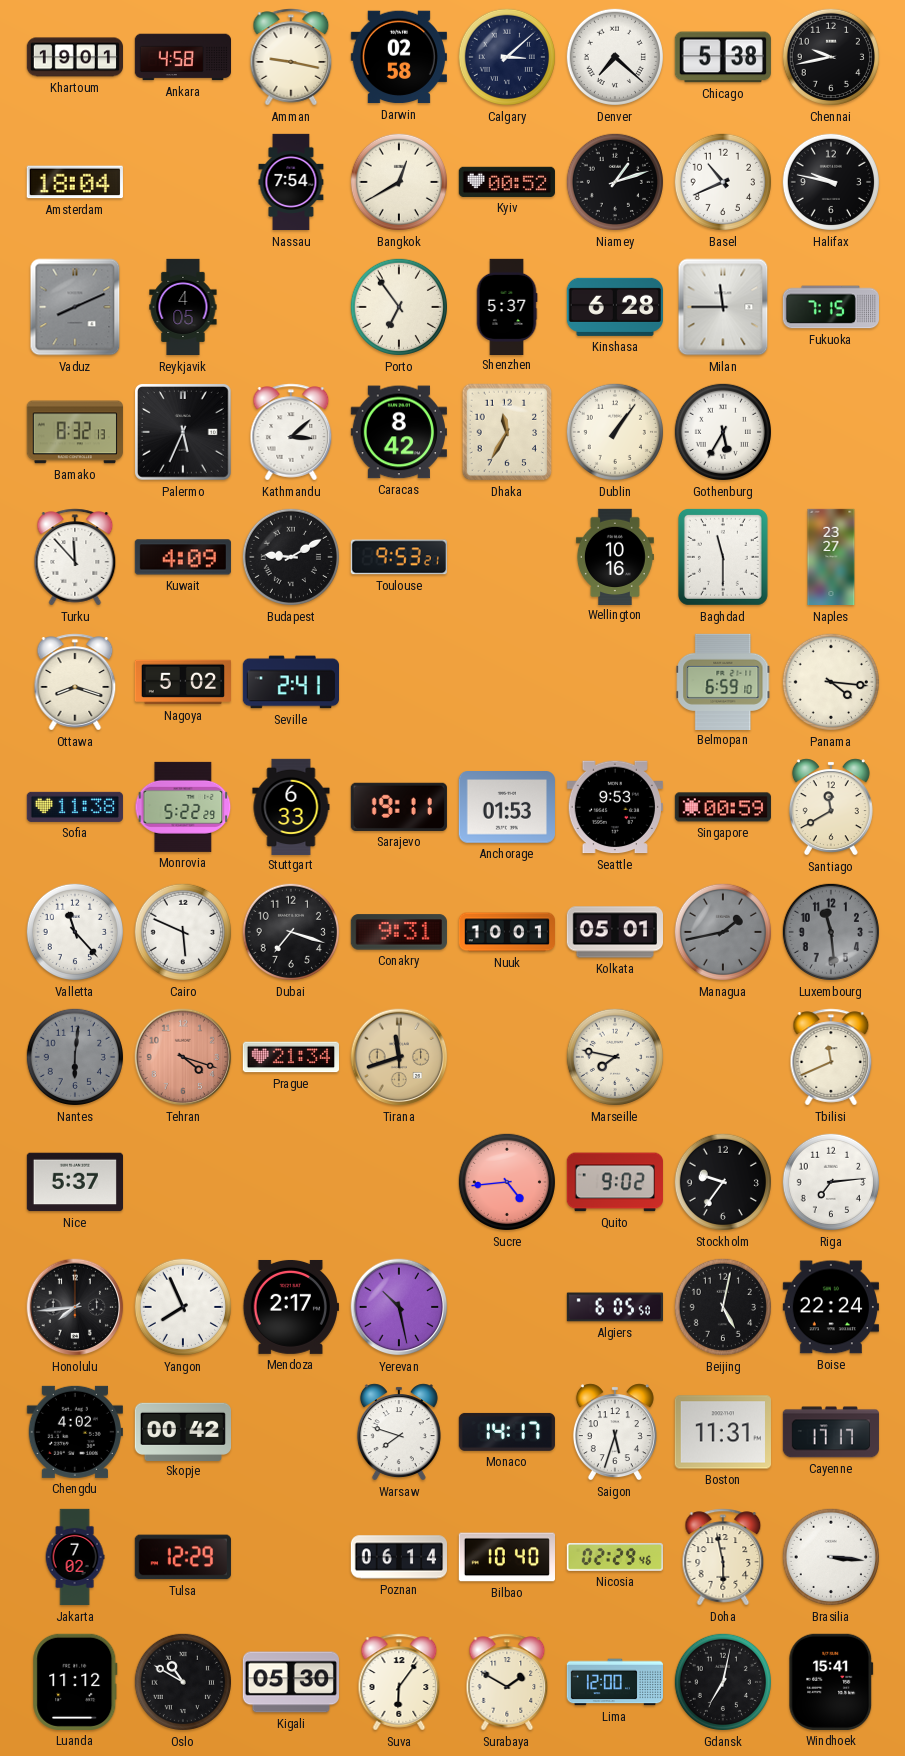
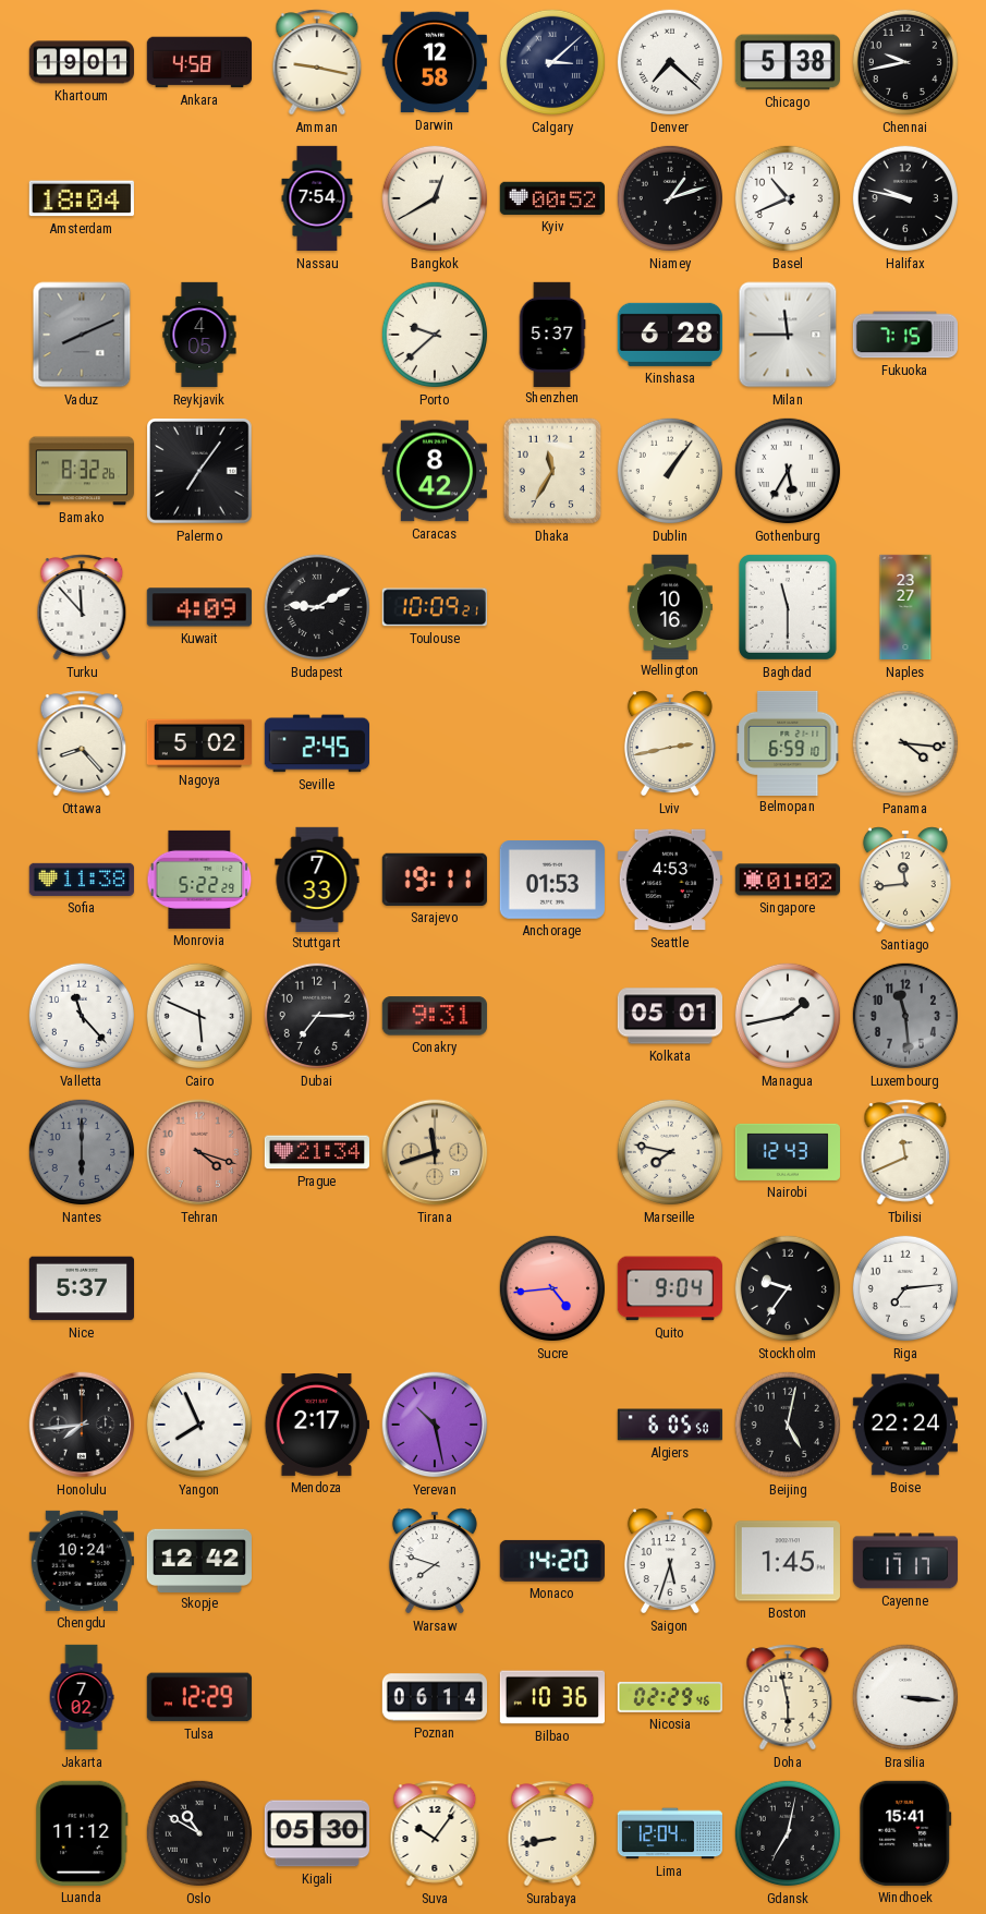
Darwin: 02:58 -> 12:58
Porto: 6:54 -> 9:38
Bamako: 8:32:13 -> 8:32:26
Palermo: 5:34 -> 7:06
Kathmandu: 3:08 -> none
Toulouse: 9:53 -> 10:09
Ottawa: 8:18 -> 8:23
Seville: 2:41 -> 2:45
Lviv: none -> 2:43
Stuttgart: 6:33 -> 7:33
Seattle: 9:53 -> 4:53
Singapore: 00:59 -> 01:02
Santiago: 11:40 -> 11:44
Dubai: 7:18 -> 7:15
Nuuk: 10:01 -> none
Managua dial: grey -> white
Nantes: 6:01 -> 6:00
Nairobi: none -> 12:43
Quito: 9:02 -> 9:04
Chengdu: 4:02 -> 10:24
Skopje: 00:42 -> 12:42
Monaco: 14:17 -> 14:20
Boston: 11:31 -> 1:45
Bilbao: 10:40 -> 10:36
Suva: 6:06 -> 10:06
Surabaya: 1:50 -> 8:43
Lima: 12:00 -> 12:04
